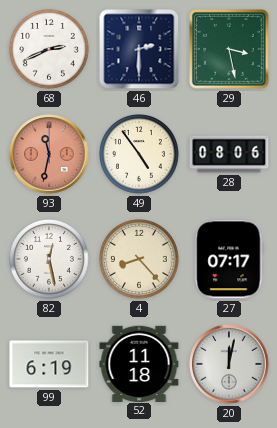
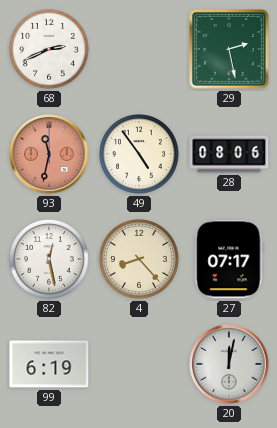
46: 2:30 -> none
29: 3:28 -> 2:28
52: 11:18 -> none
